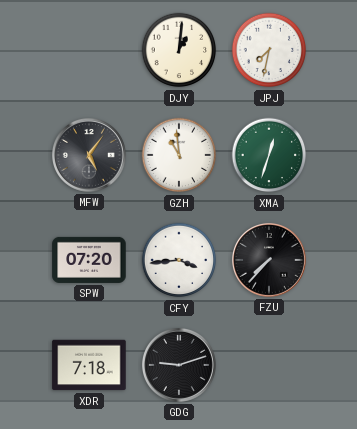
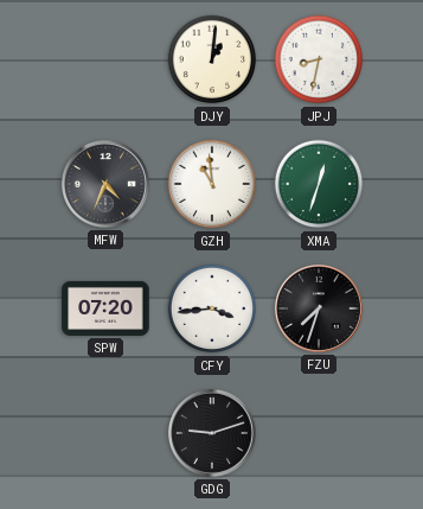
JPJ: 7:32 -> 8:32
MFW: 5:06 -> 4:34
FZU: 7:37 -> 7:33
XDR: 7:18 -> none
